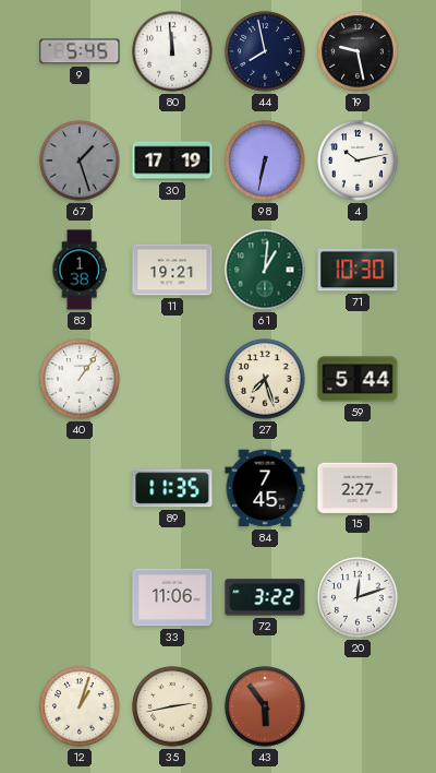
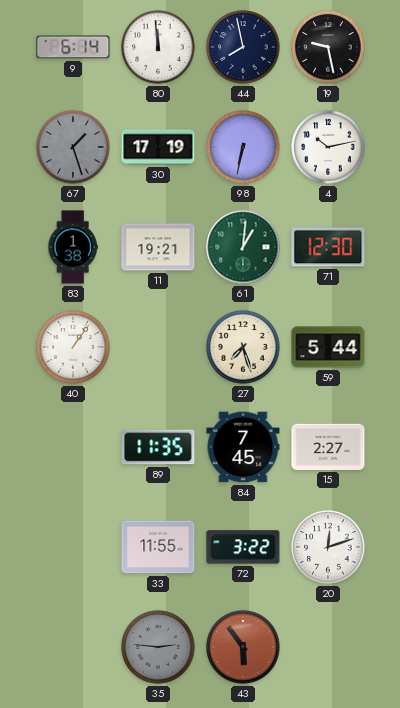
9: 5:45 -> 6:14
71: 10:30 -> 12:30
33: 11:06 -> 11:55
12: 1:03 -> none
35: 2:43 -> 2:46
35 dial: cream -> grey
